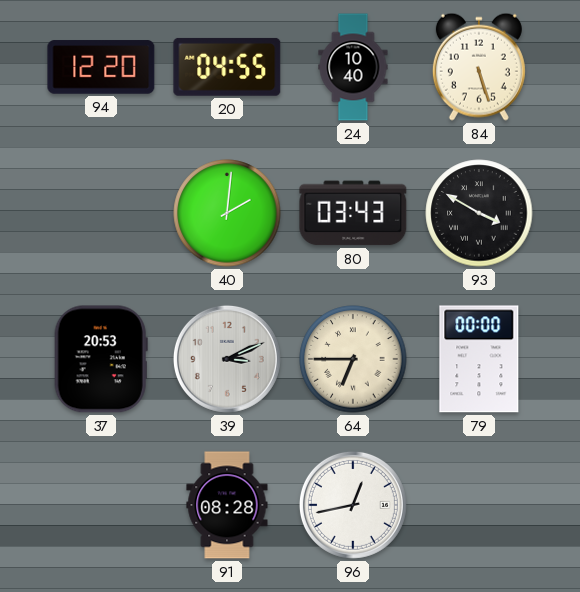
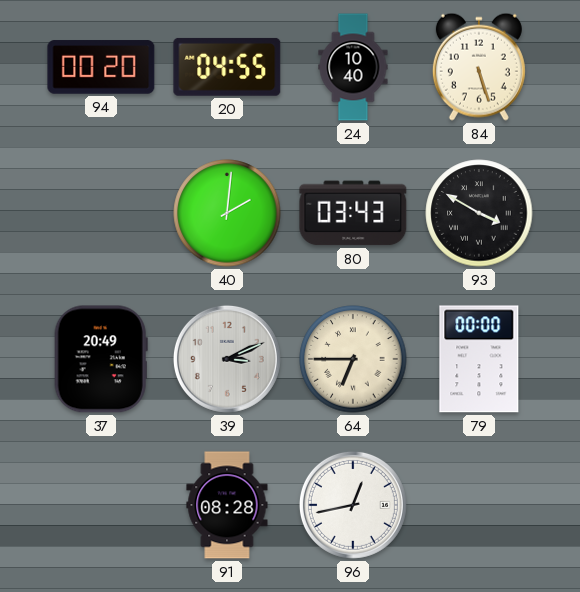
94: 12:20 -> 00:20
37: 20:53 -> 20:49
